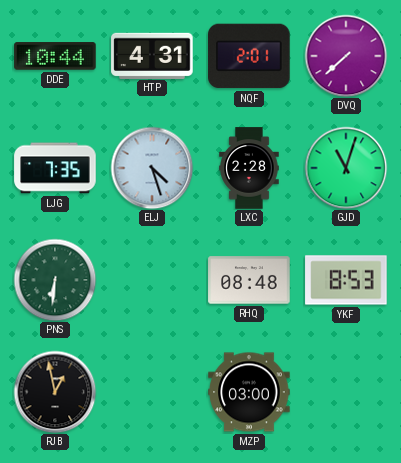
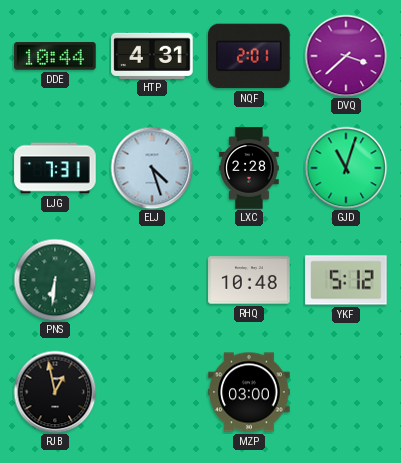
DVQ: 7:38 -> 3:38
LJG: 7:35 -> 7:31
RHQ: 08:48 -> 10:48
YKF: 8:53 -> 5:12
